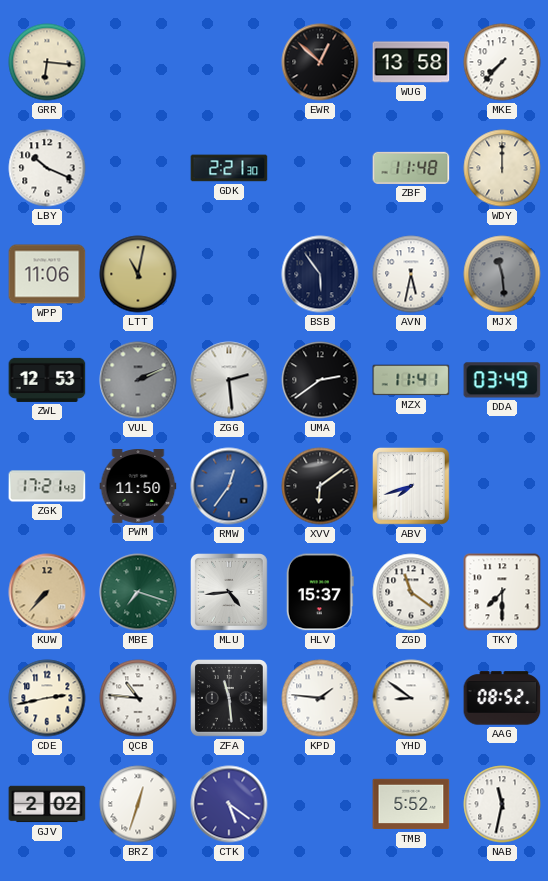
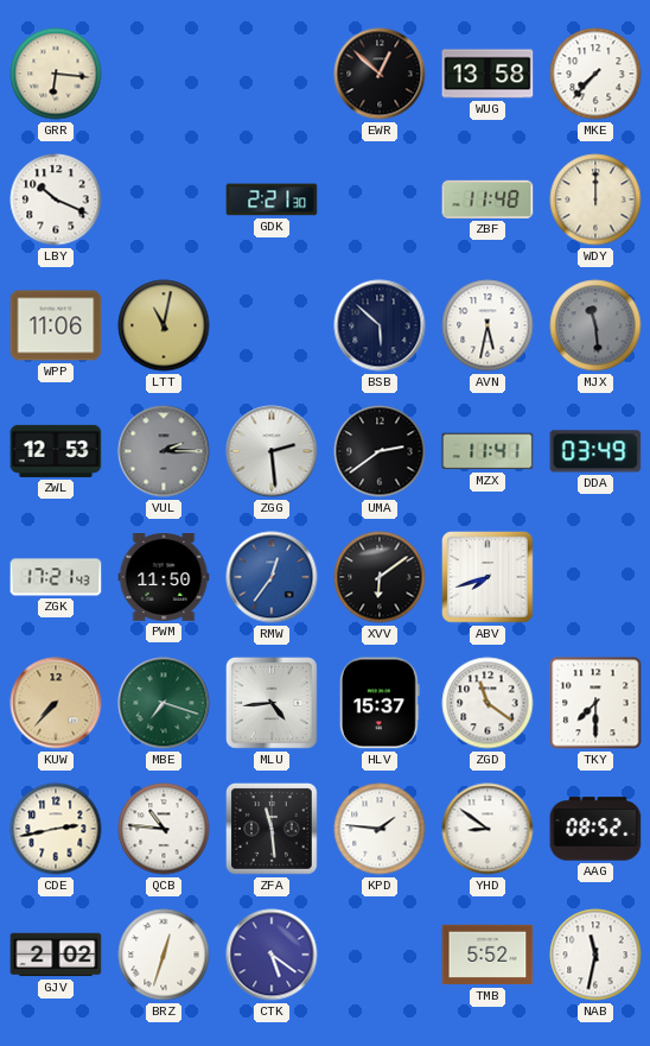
BSB: 5:54 -> 5:52
VUL: 2:11 -> 2:15
